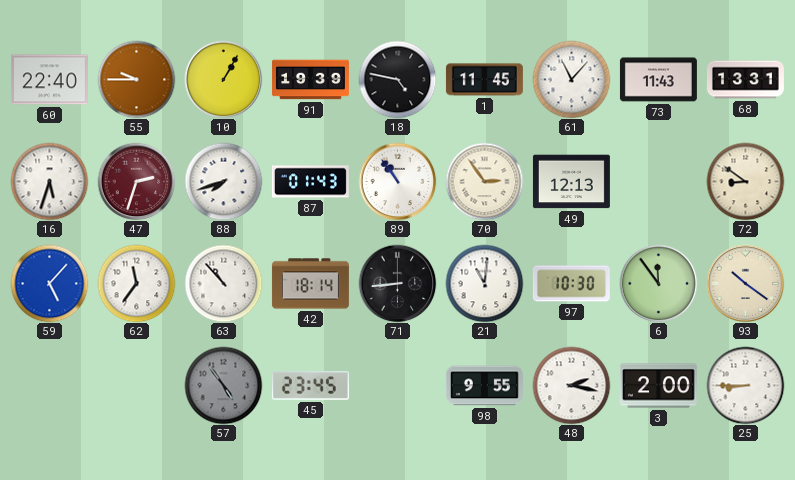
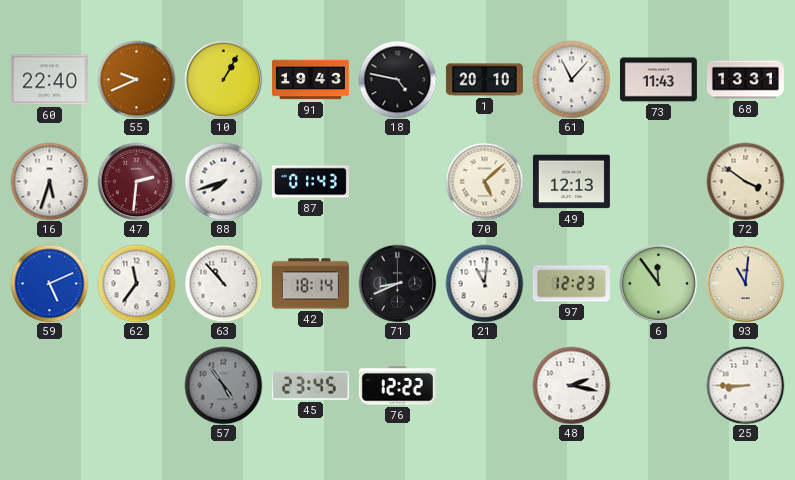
55: 9:45 -> 9:41
91: 19:39 -> 19:43
1: 11:45 -> 20:10
47: 2:33 -> 2:31
89: 10:54 -> none
70: 2:54 -> 5:08
72: 8:51 -> 3:51
59: 5:07 -> 5:11
71: 8:44 -> 8:41
97: 10:30 -> 12:23
93: 10:21 -> 11:01
76: none -> 12:22
98: 9:55 -> none
3: 2:00 -> none
